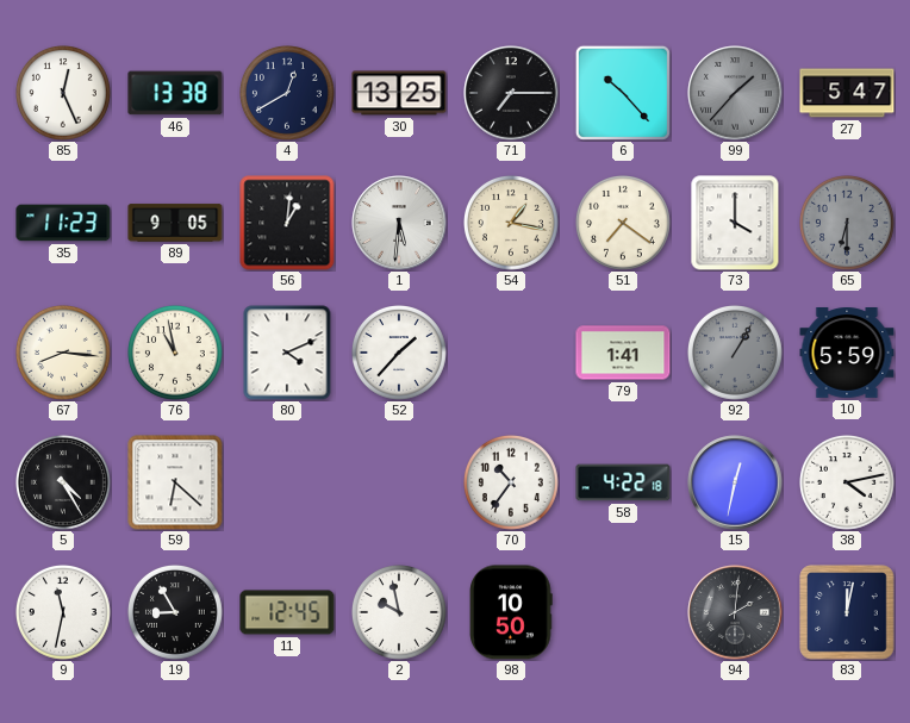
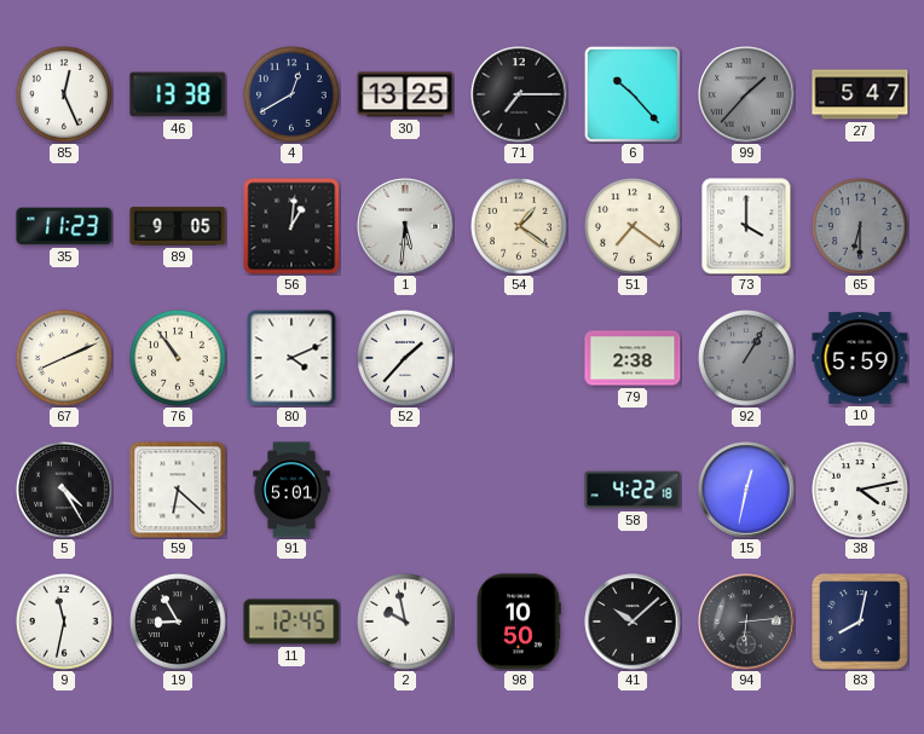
54: 1:17 -> 1:21
67: 8:16 -> 8:11
76: 10:58 -> 10:54
79: 1:41 -> 2:38
91: none -> 5:01
70: 10:36 -> none
41: none -> 10:08
94: 2:01 -> 6:14
83: 12:02 -> 8:02
